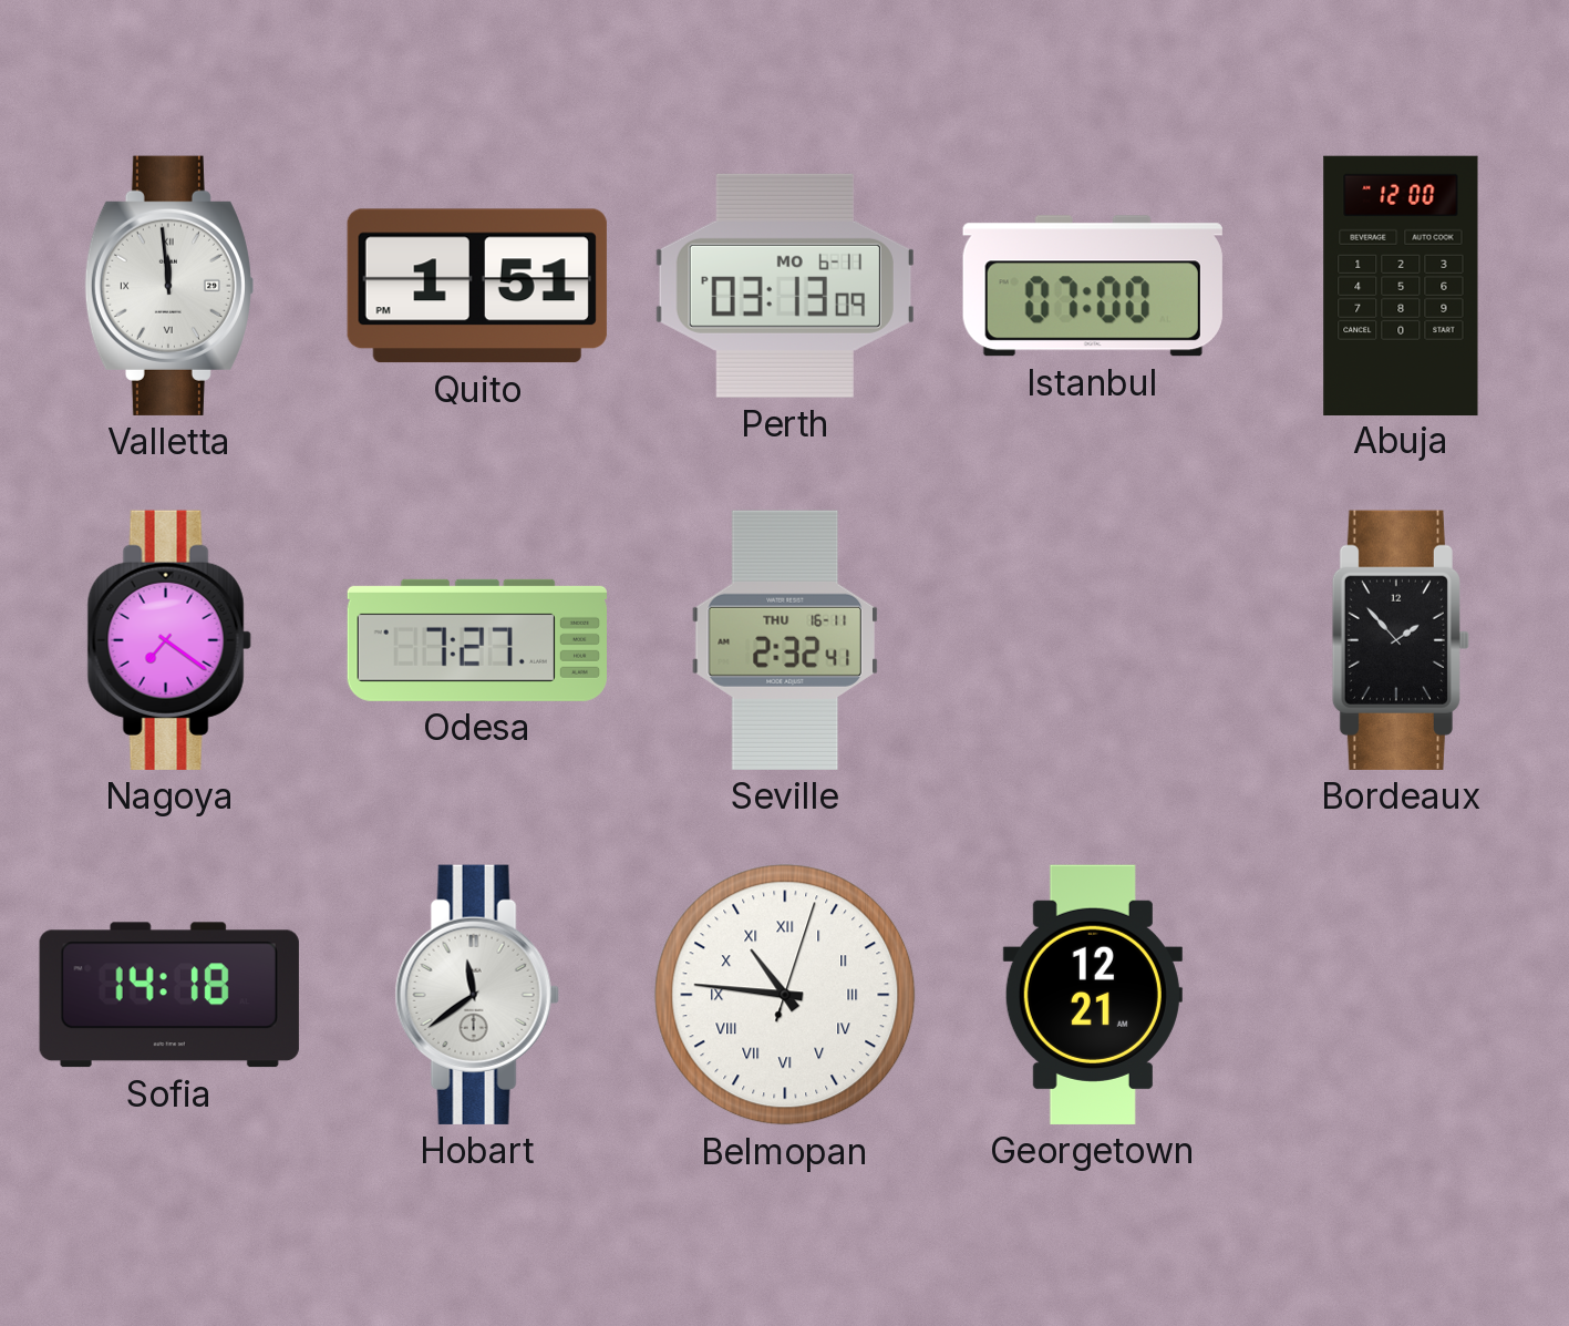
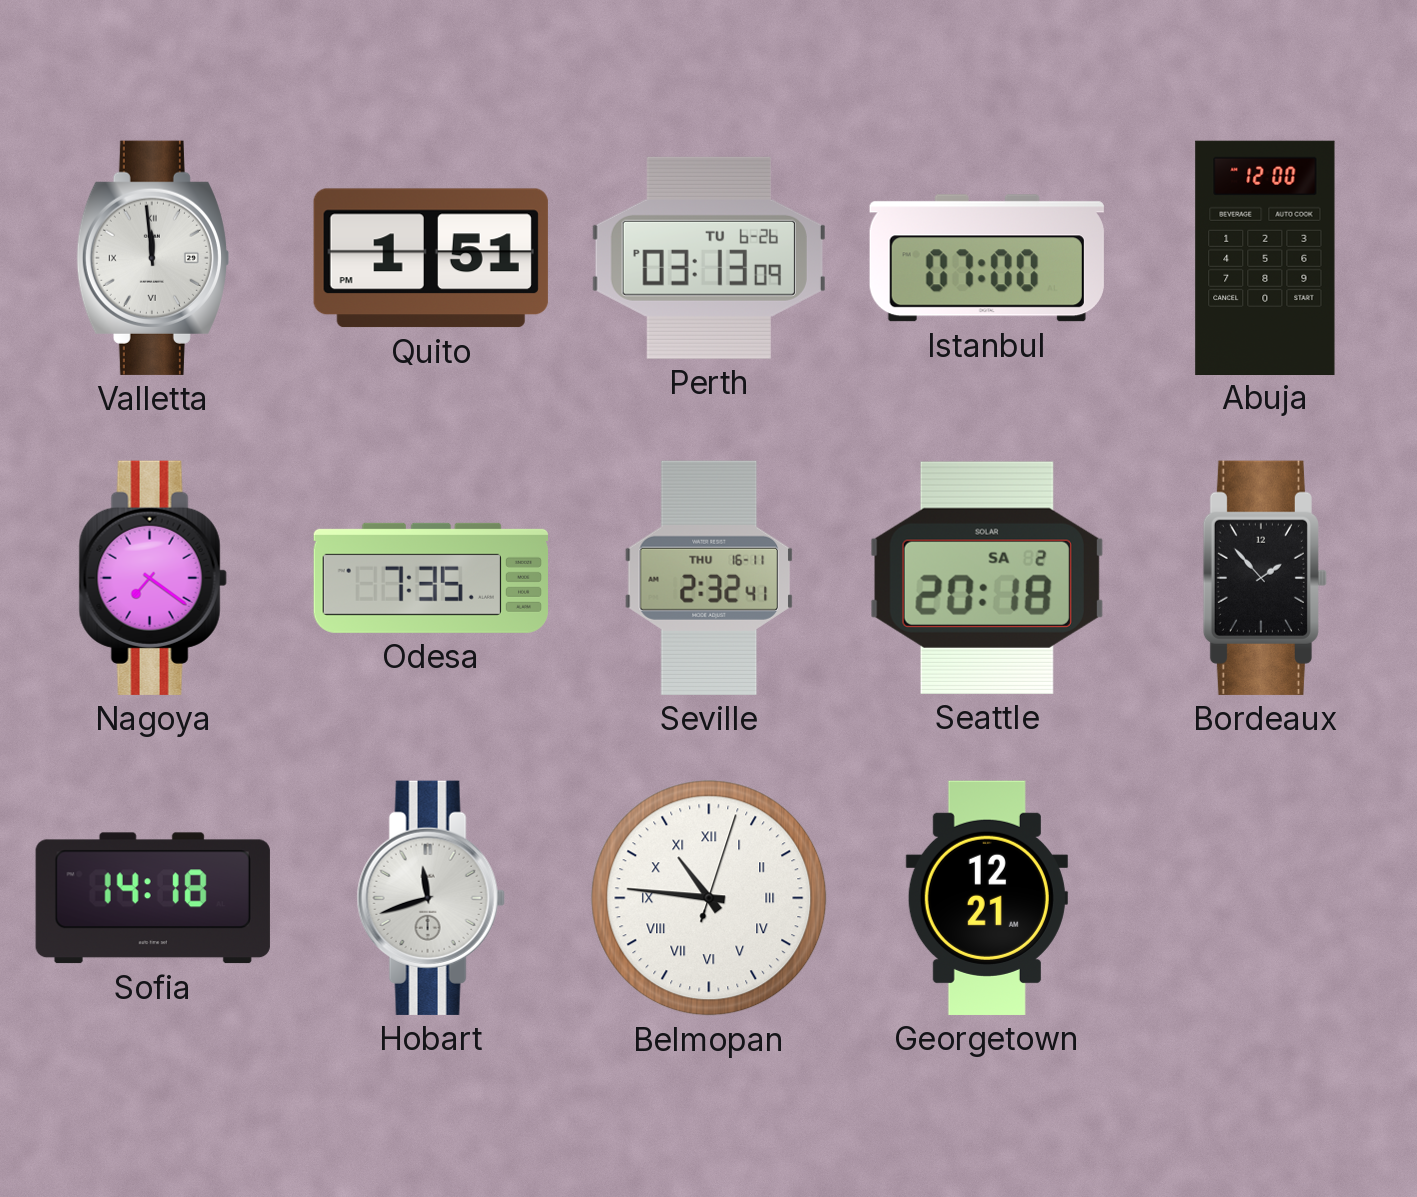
Perth date: MO 6-11 -> TU 6-26
Odesa: 7:27 -> 7:35
Seattle: none -> 20:18
Hobart: 11:39 -> 11:42
